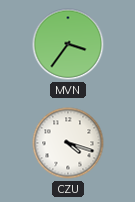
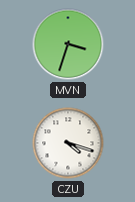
MVN: 3:36 -> 3:33
